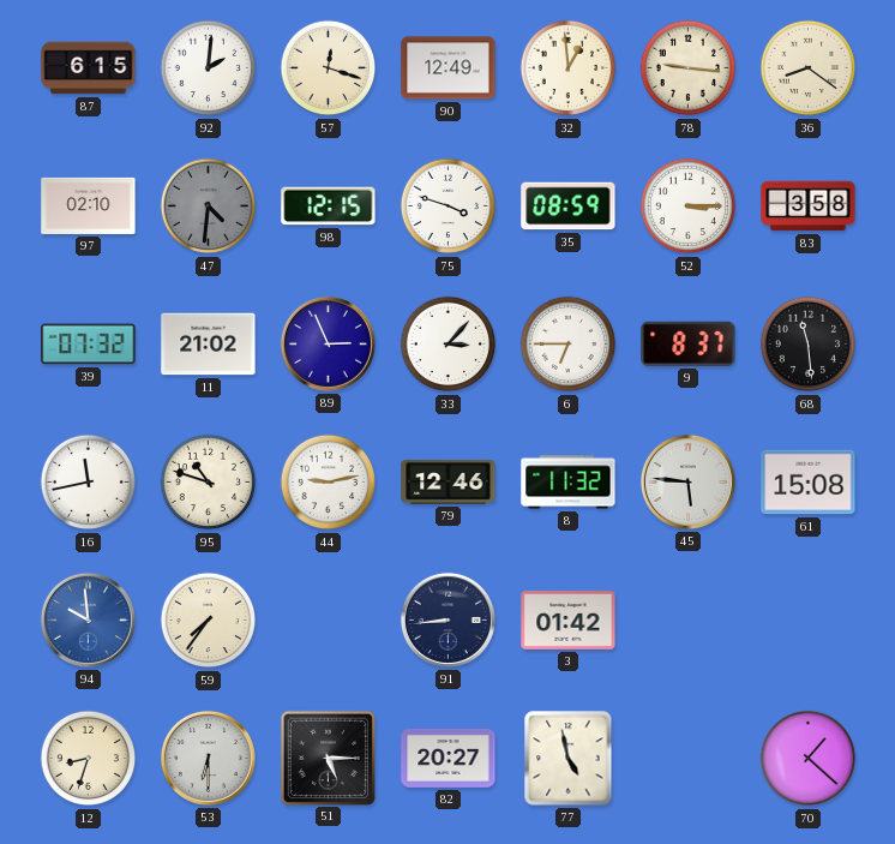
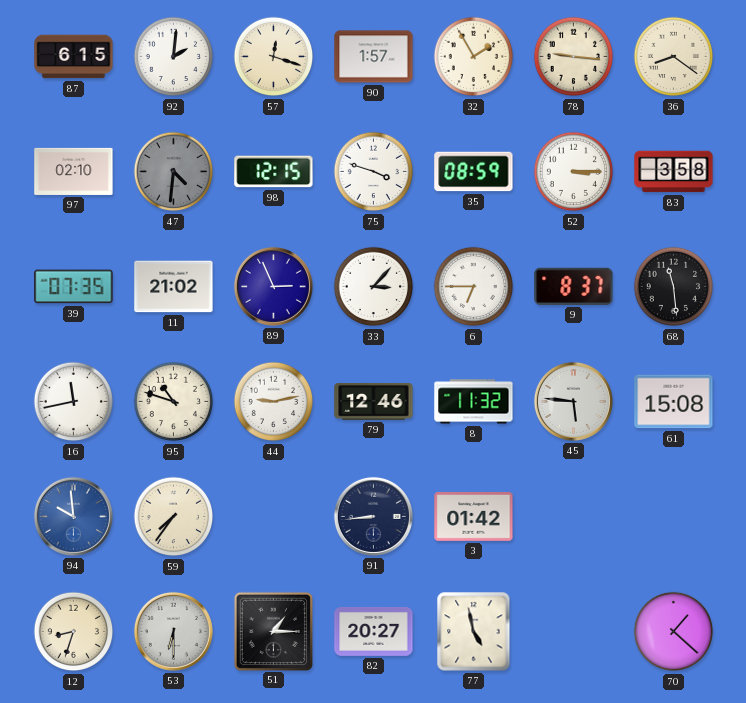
90: 12:49 -> 1:57
32: 12:59 -> 1:55
39: 07:32 -> 07:35
51: 5:15 -> 1:15
